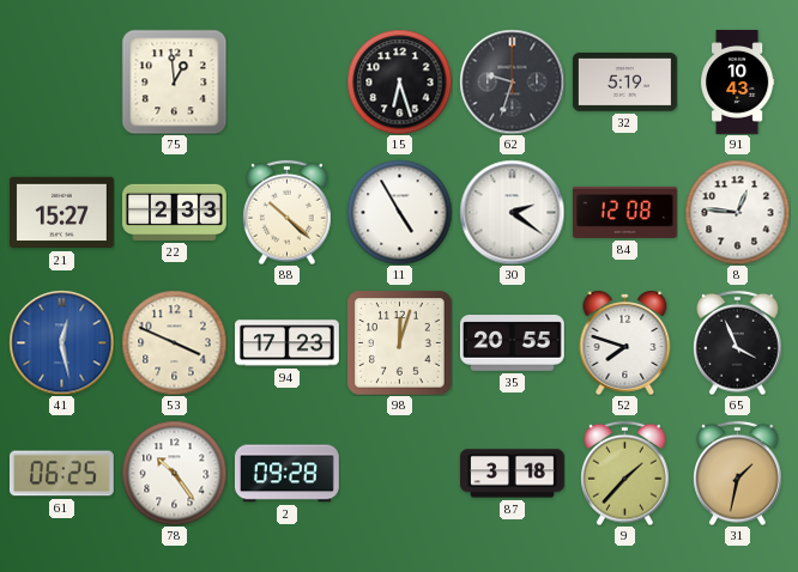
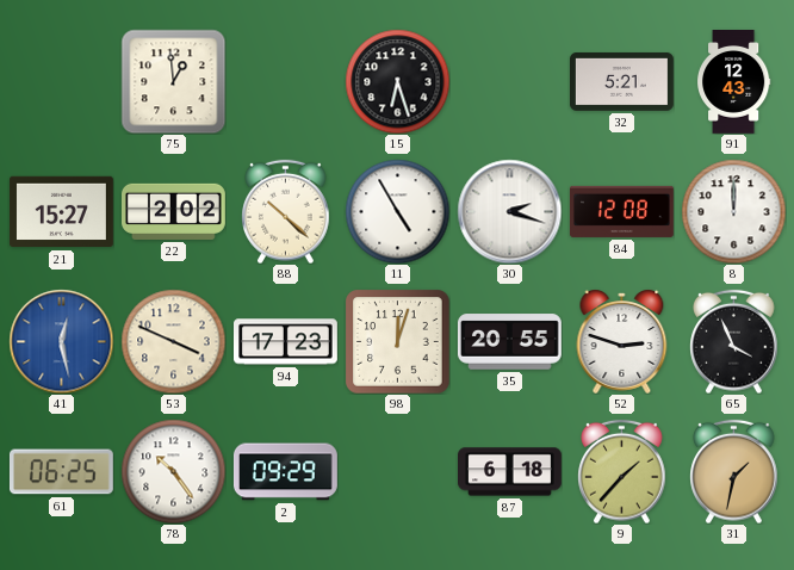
62: 9:33 -> none
32: 5:19 -> 5:21
91: 10:43 -> 12:43
22: 2:33 -> 2:02
30: 2:21 -> 2:18
8: 12:46 -> 12:00
52: 7:48 -> 2:48
2: 09:28 -> 09:29
87: 3:18 -> 6:18
